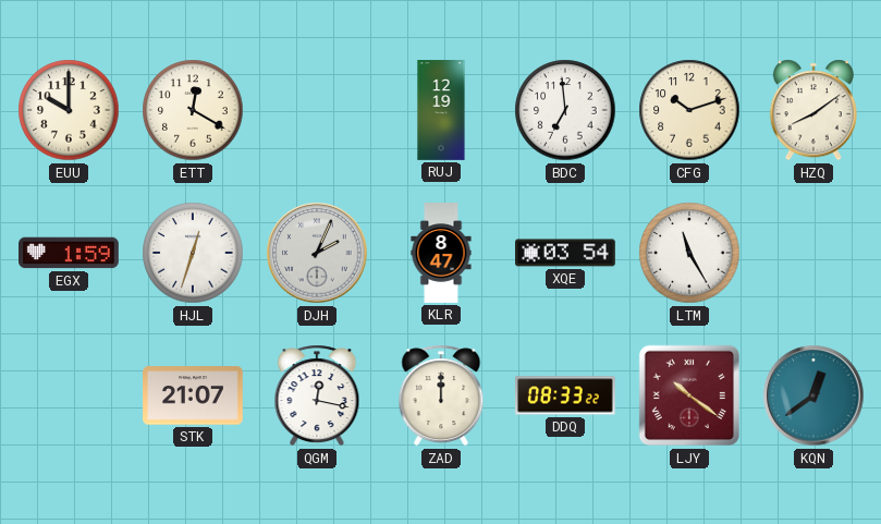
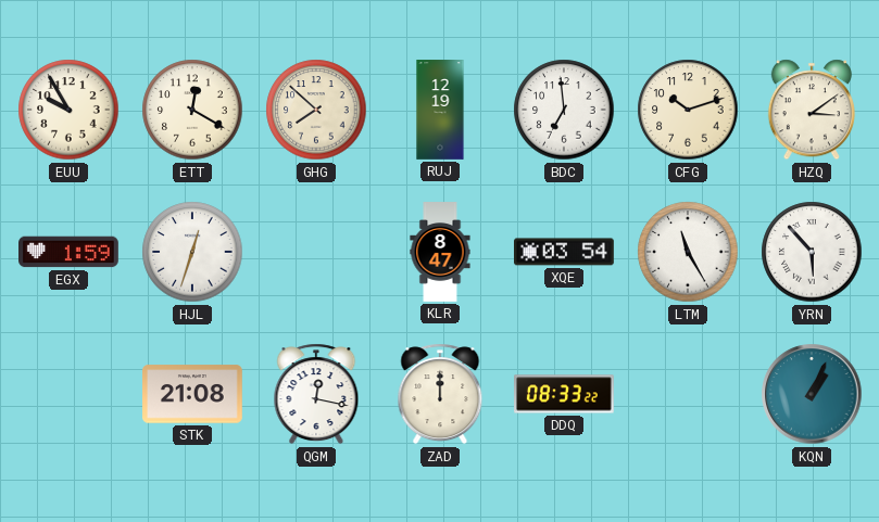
EUU: 10:00 -> 9:55
GHG: none -> 7:52
HZQ: 8:09 -> 3:09
DJH: 2:04 -> none
YRN: none -> 5:53
STK: 21:07 -> 21:08
LJY: 10:21 -> none
KQN: 12:39 -> 1:04
